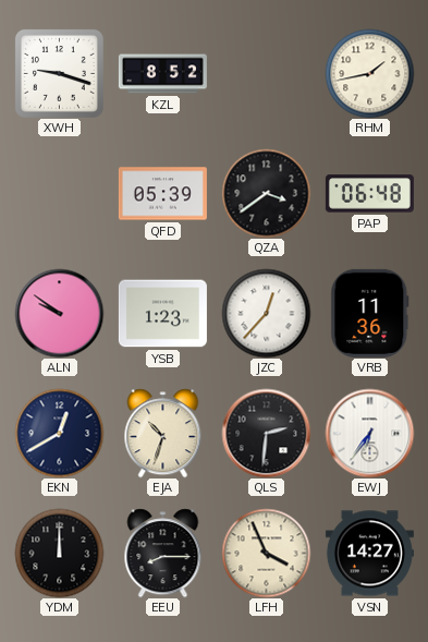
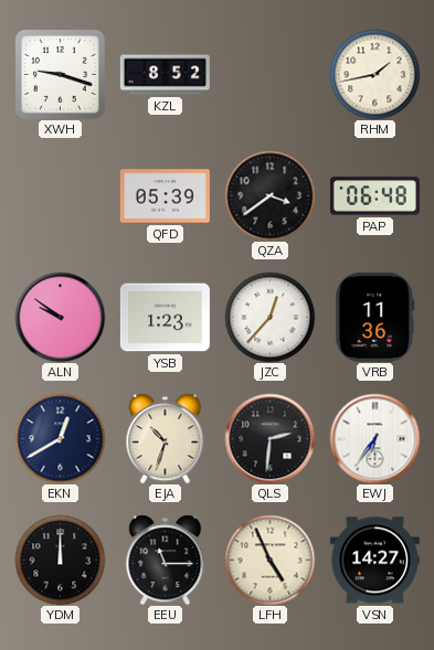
EEU: 8:15 -> 11:15
LFH: 3:56 -> 4:56
